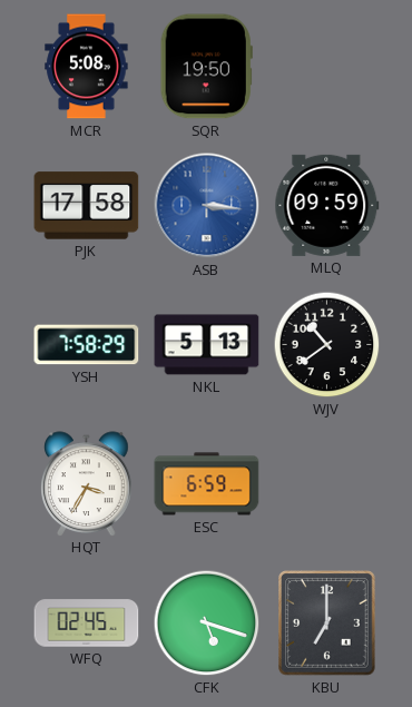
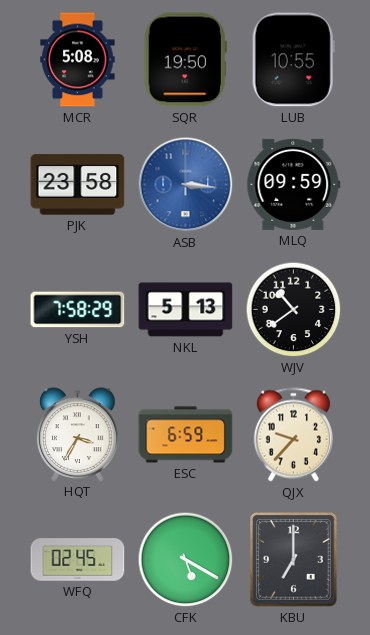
LUB: none -> 10:55
PJK: 17:58 -> 23:58
QJX: none -> 9:37
CFK: 5:18 -> 5:20
